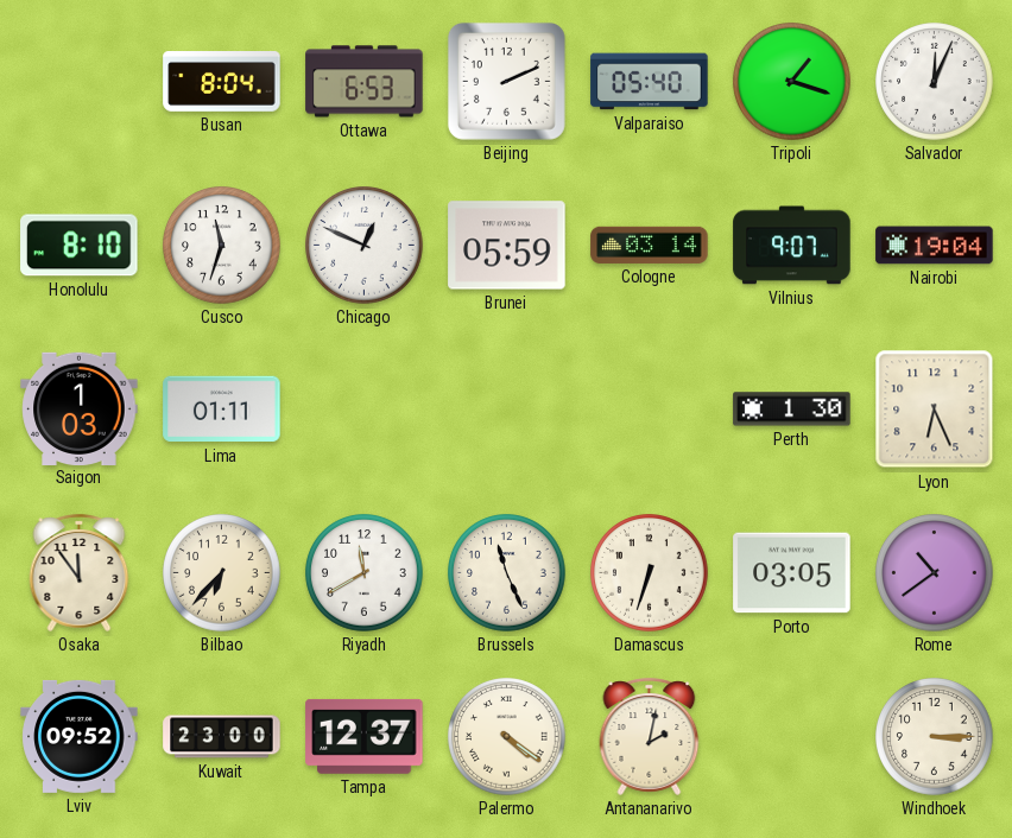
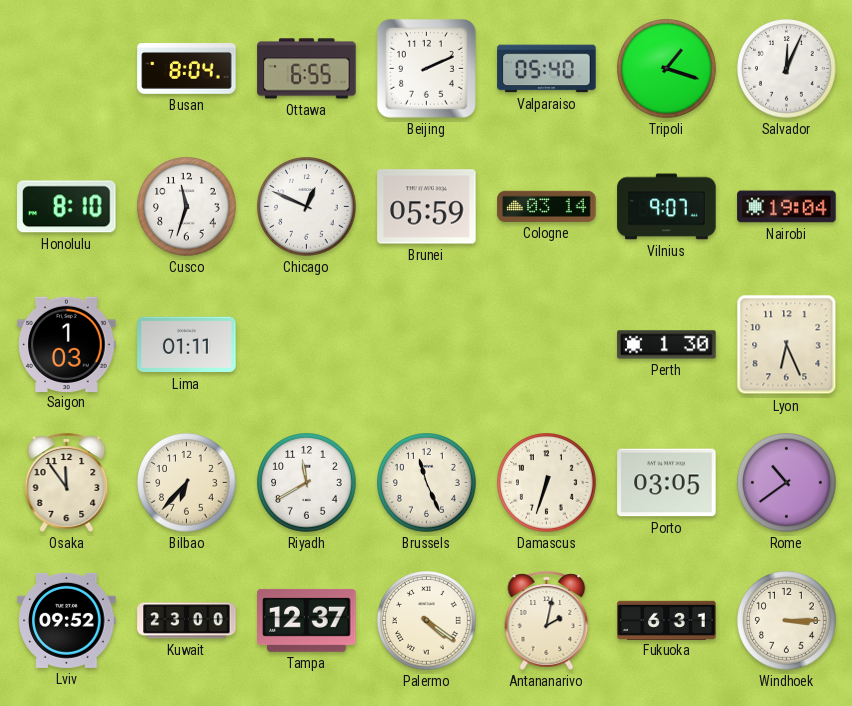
Ottawa: 6:53 -> 6:55
Fukuoka: none -> 6:31
